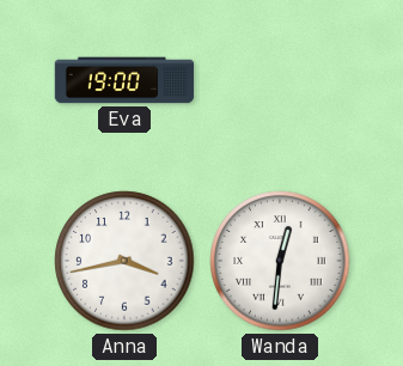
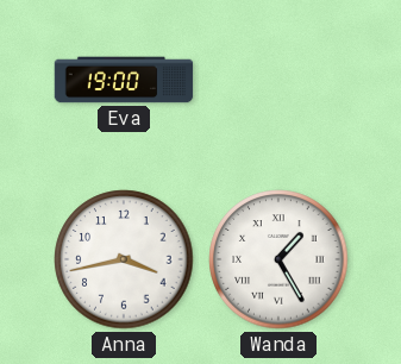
Wanda: 12:31 -> 1:25
